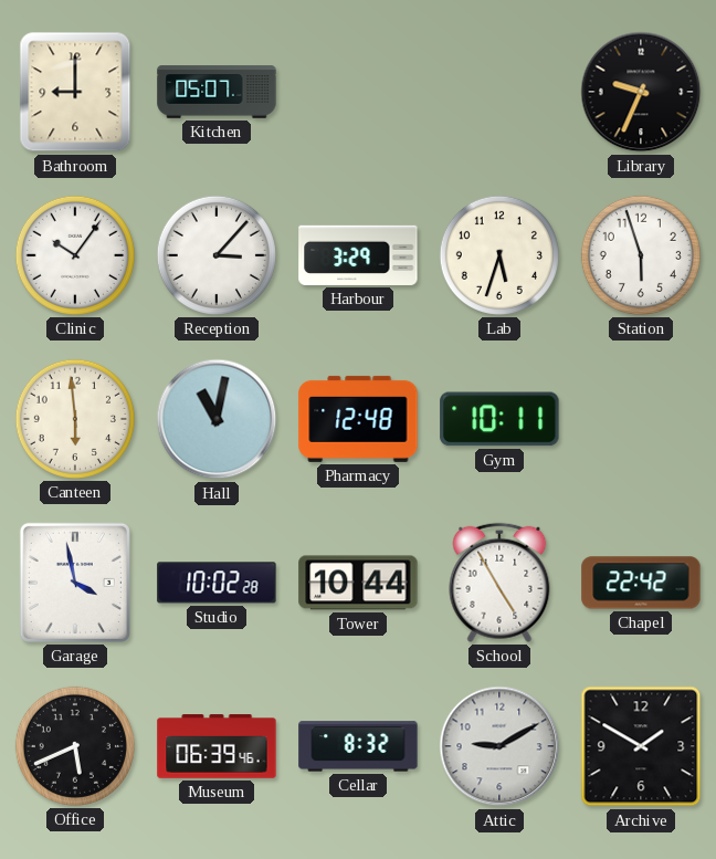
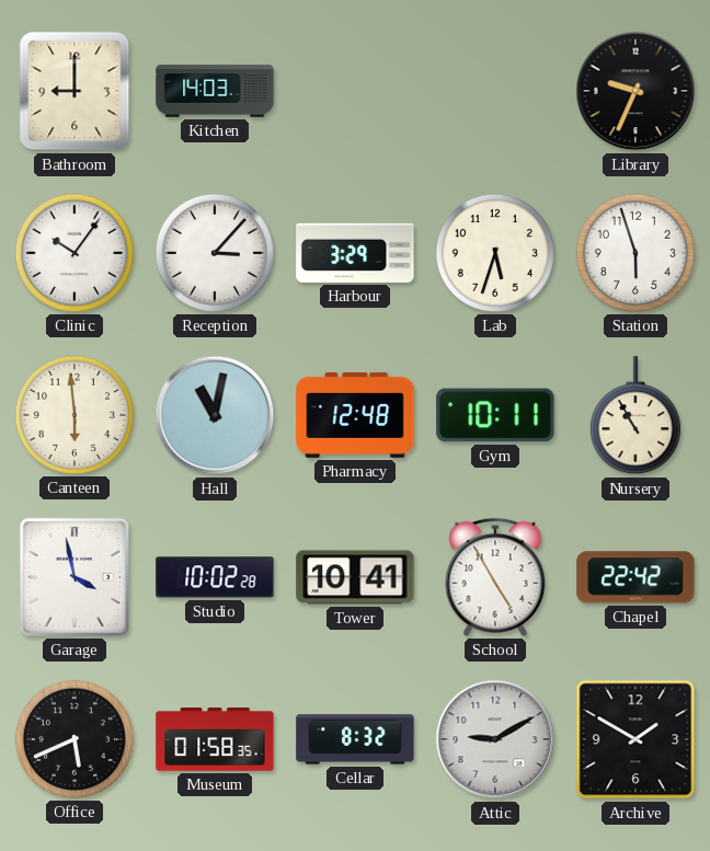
Kitchen: 05:07 -> 14:03
Nursery: none -> 10:55
Tower: 10:44 -> 10:41
Museum: 06:39 -> 01:58
